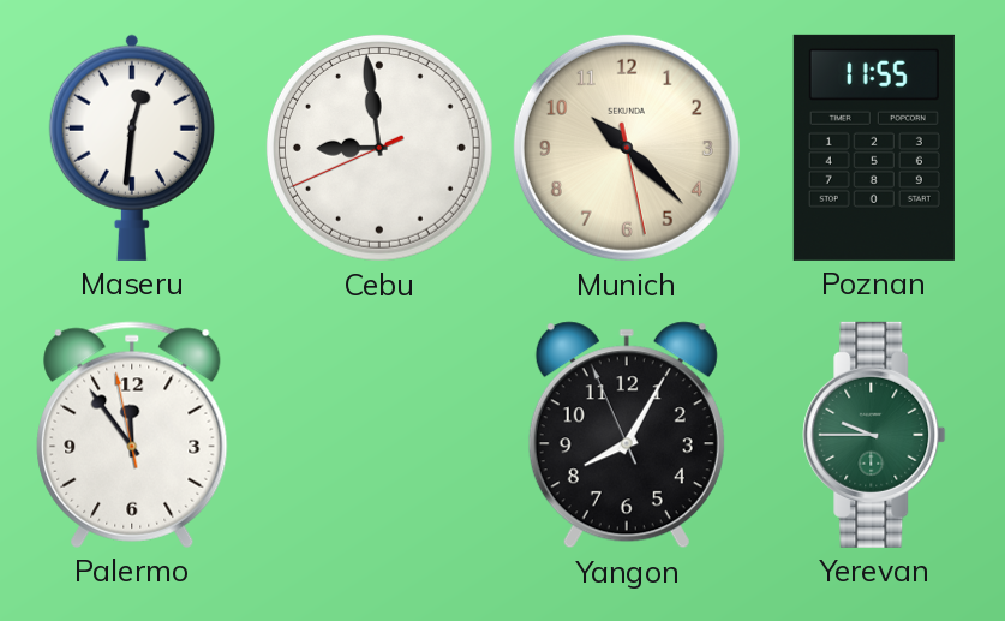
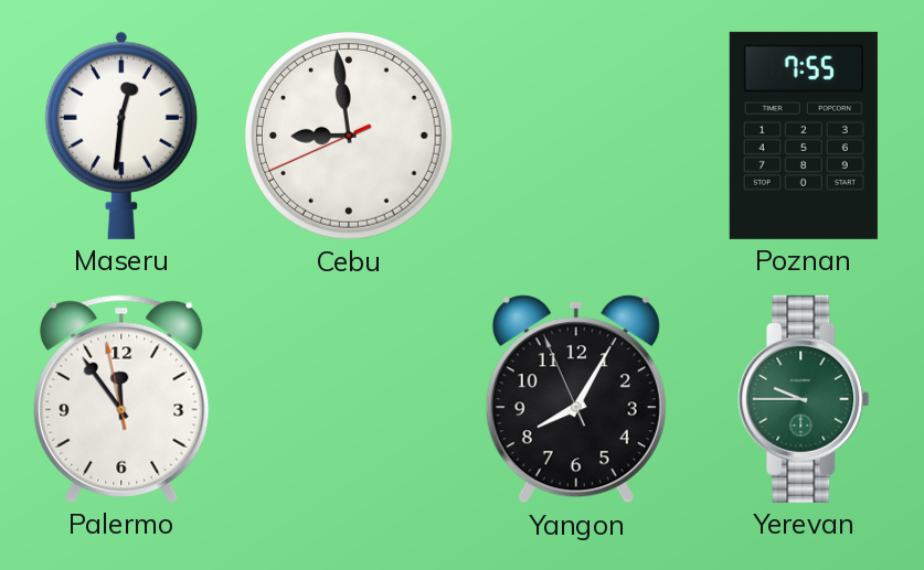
Munich: 10:22 -> none
Poznan: 11:55 -> 7:55
